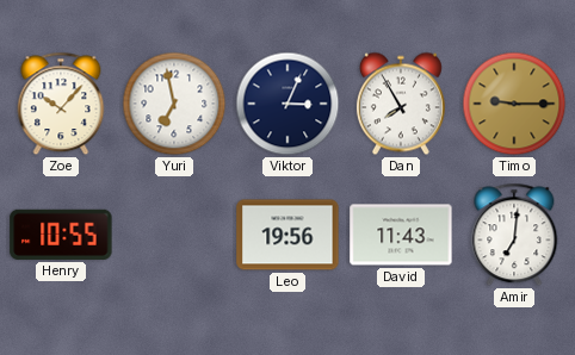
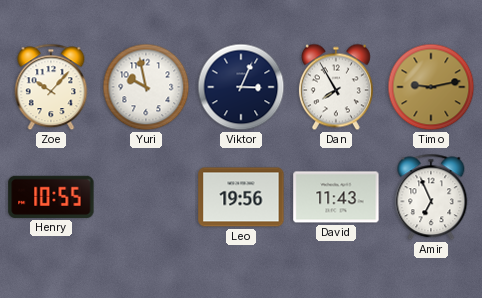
Yuri: 6:58 -> 9:58
Timo: 9:15 -> 9:13
Amir: 7:01 -> 6:56
